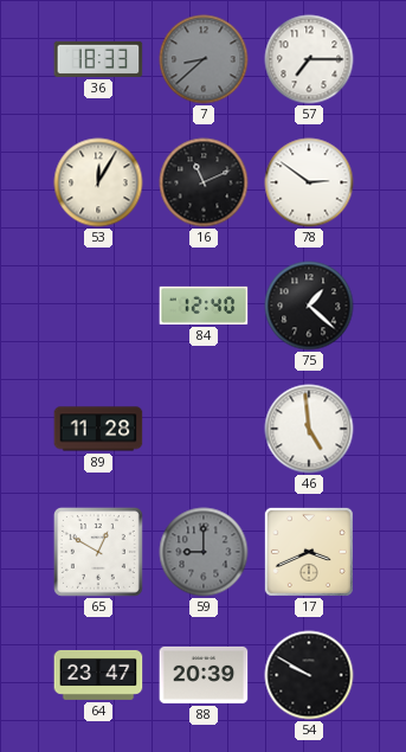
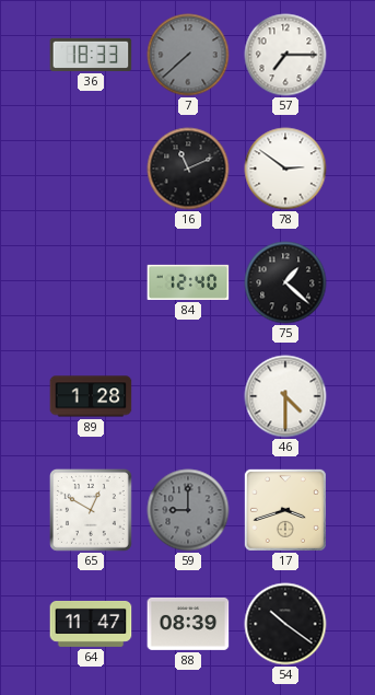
7: 8:38 -> 7:38
53: 12:05 -> none
89: 11:28 -> 1:28
46: 4:59 -> 4:30
17: 3:41 -> 3:42
64: 23:47 -> 11:47
88: 20:39 -> 08:39
54: 9:50 -> 10:21
